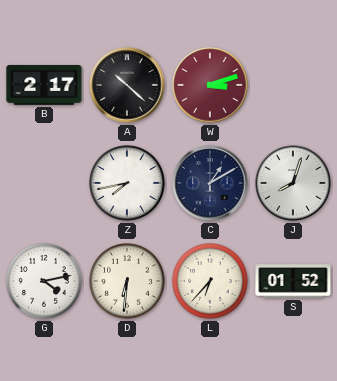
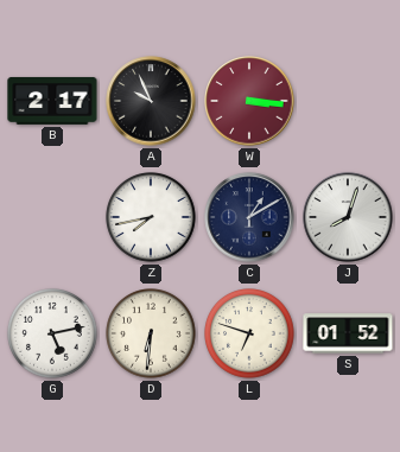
A: 10:22 -> 9:56
W: 3:12 -> 3:16
G: 4:13 -> 5:13
L: 6:37 -> 6:48
